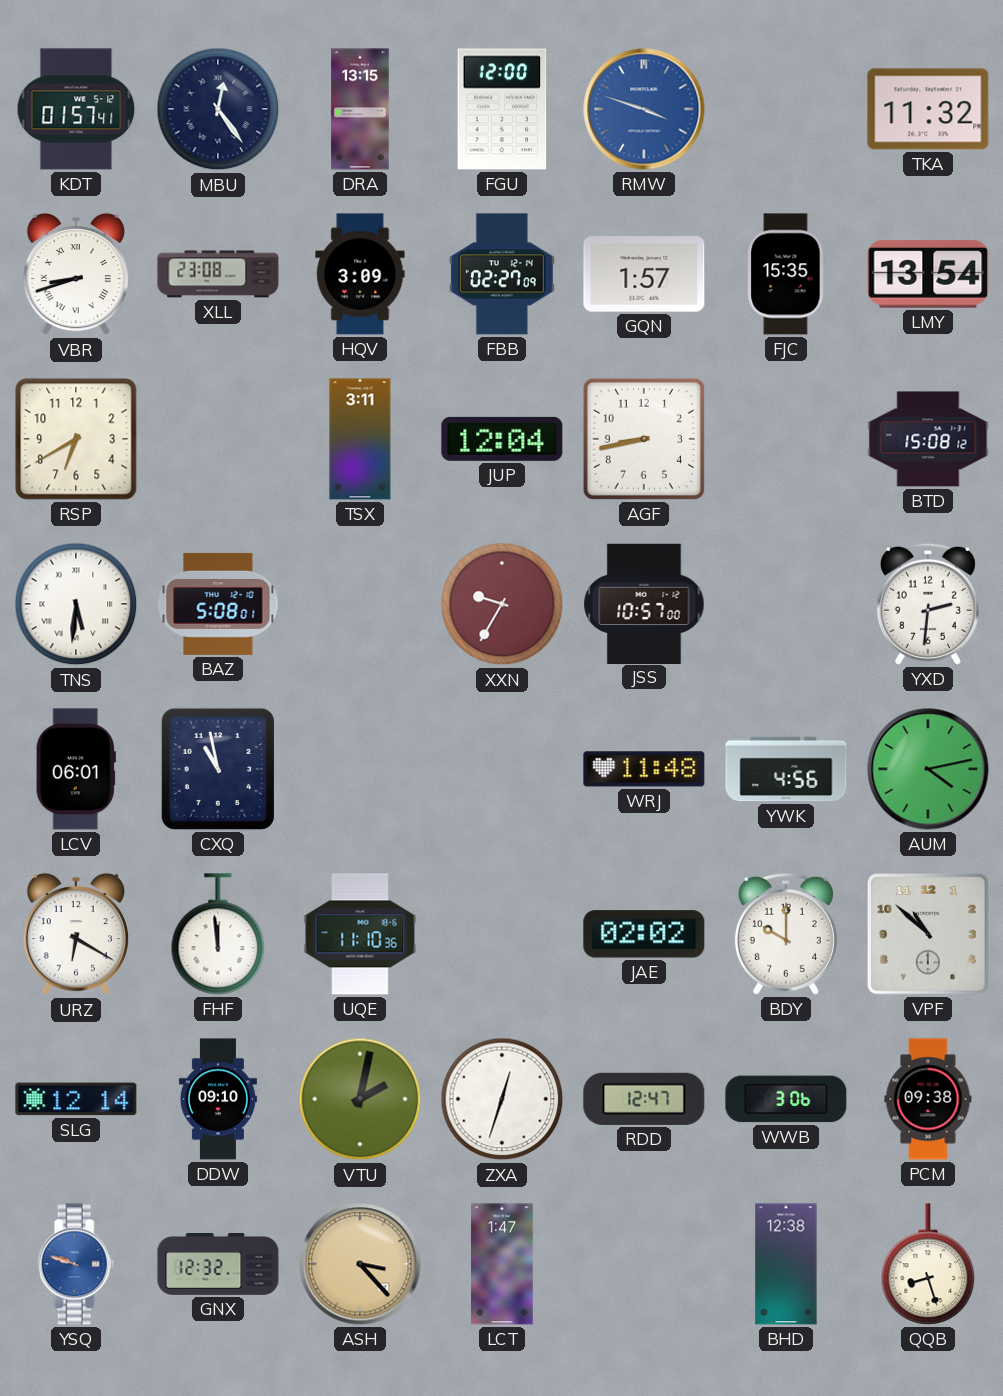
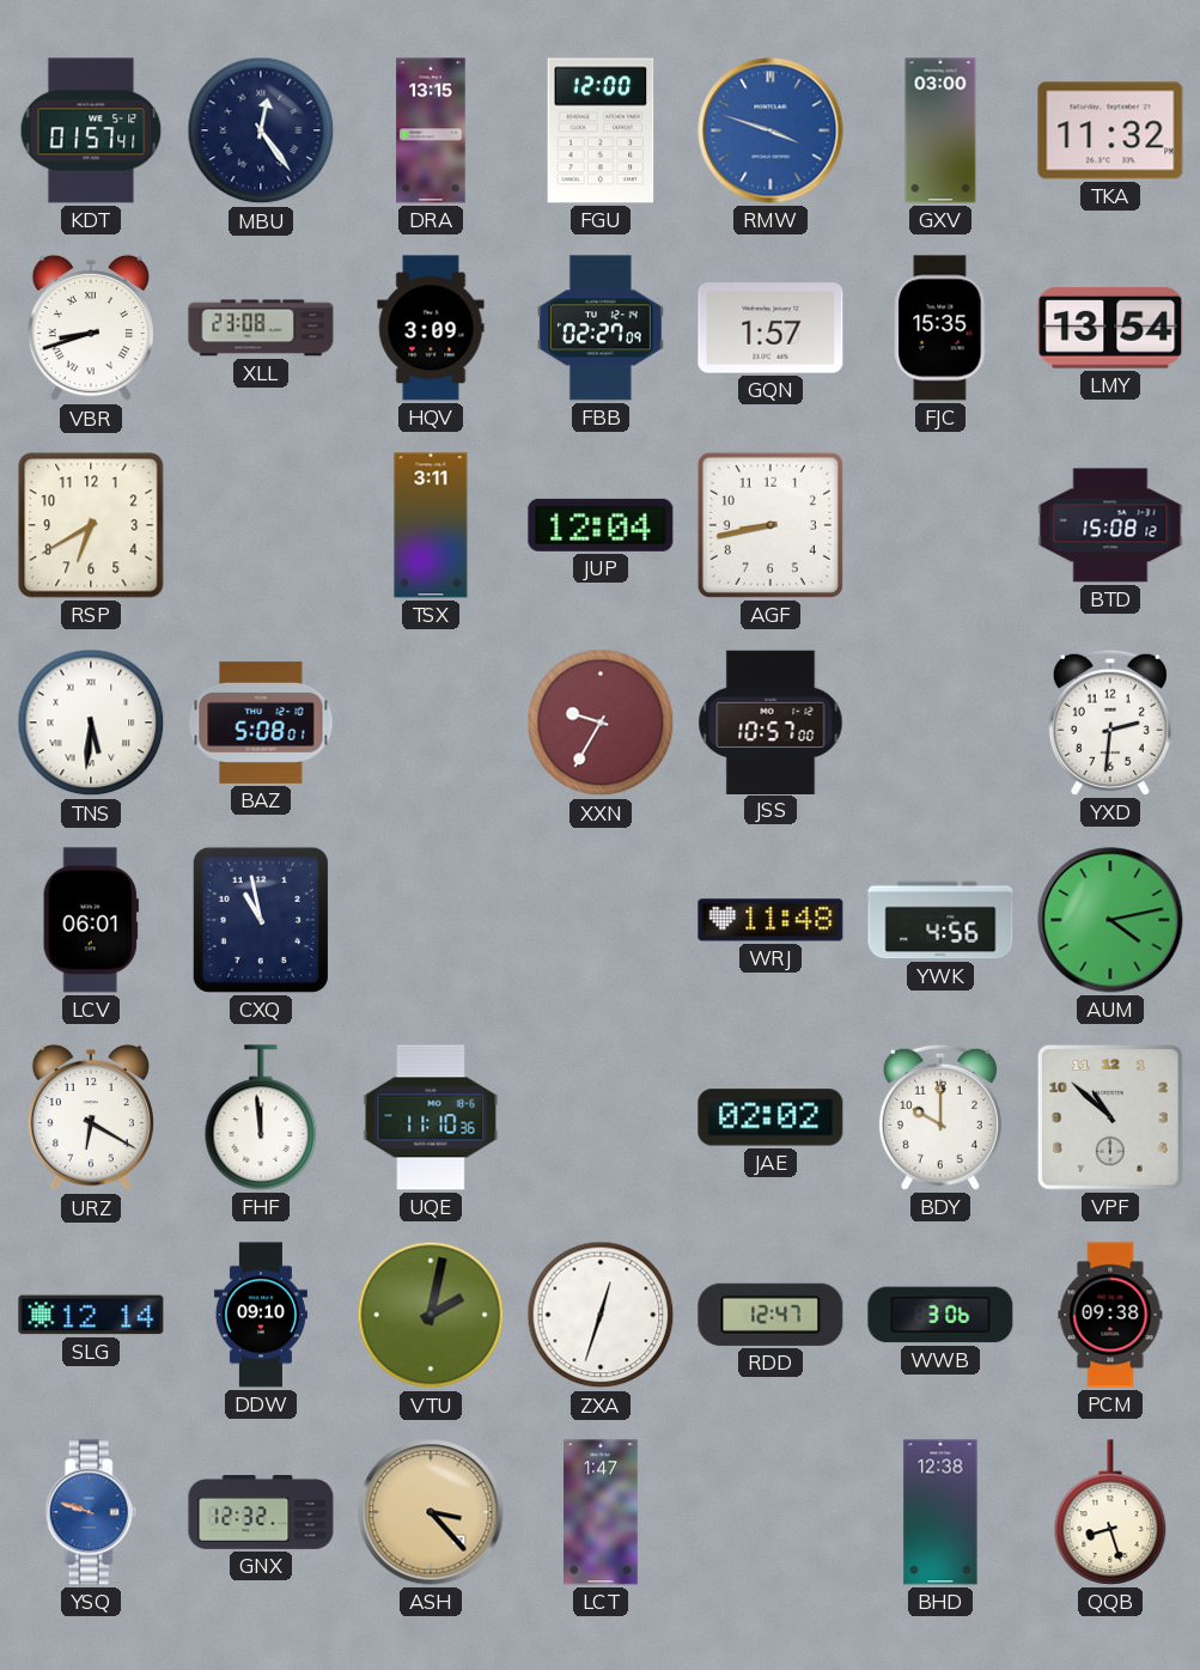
GXV: none -> 03:00
